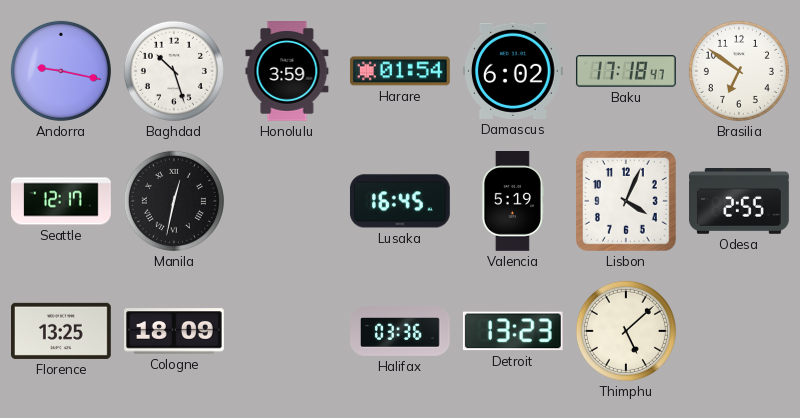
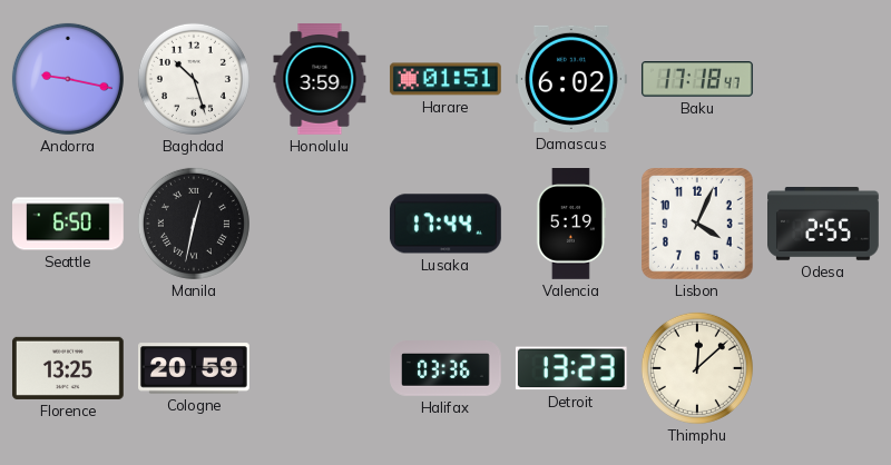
Harare: 01:54 -> 01:51
Brasilia: 6:51 -> none
Seattle: 12:17 -> 6:50
Lusaka: 16:45 -> 17:44
Cologne: 18:09 -> 20:59
Thimphu: 5:08 -> 12:08
